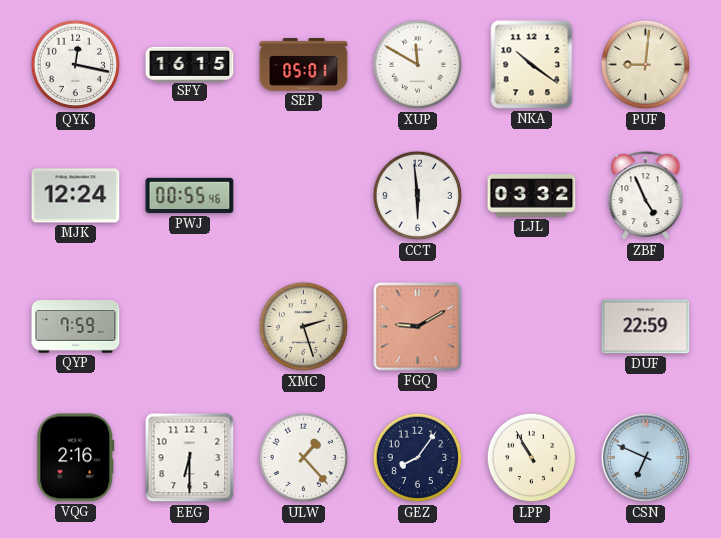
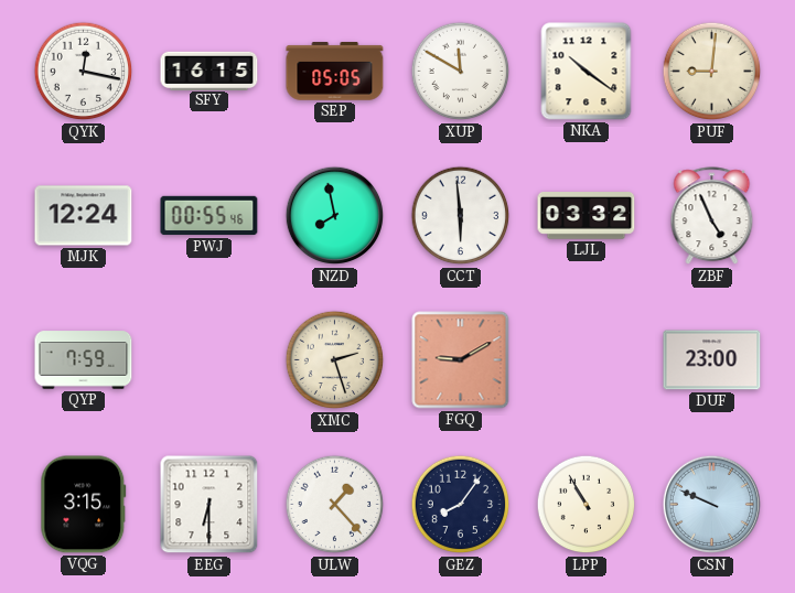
SEP: 05:01 -> 05:05
NZD: none -> 7:58
DUF: 22:59 -> 23:00
VQG: 2:16 -> 3:15
CSN: 6:49 -> 9:49
